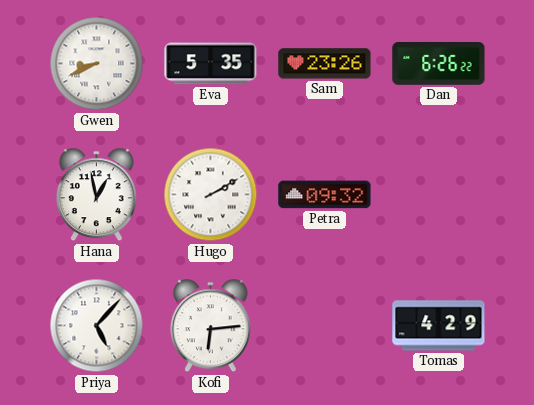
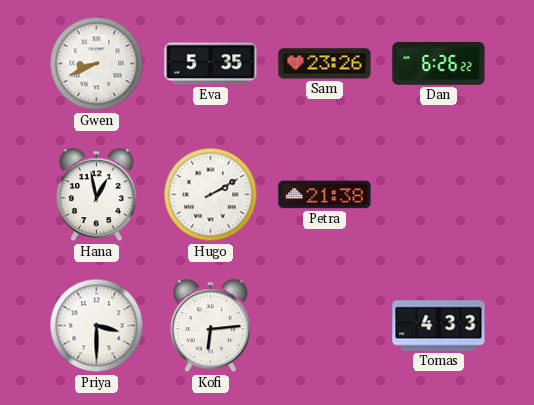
Petra: 09:32 -> 21:38
Priya: 5:07 -> 3:30
Tomas: 4:29 -> 4:33
